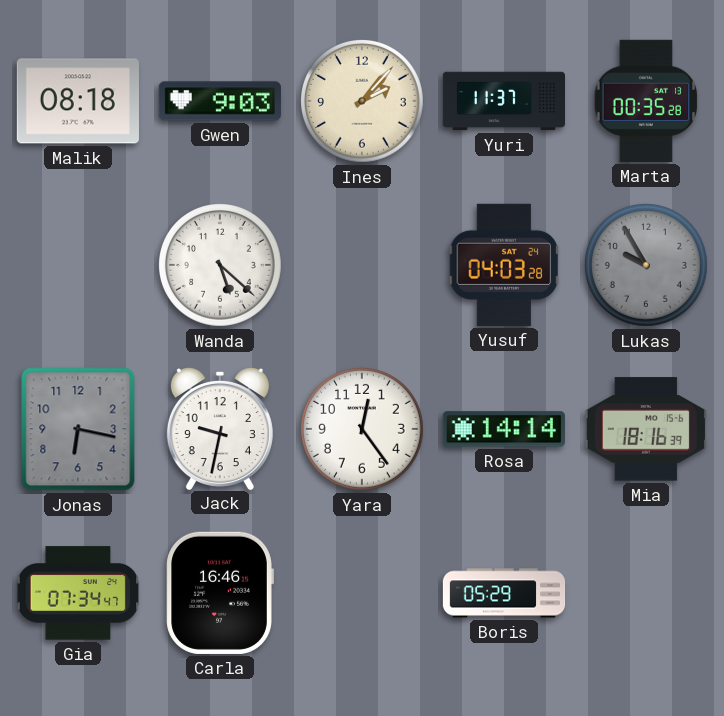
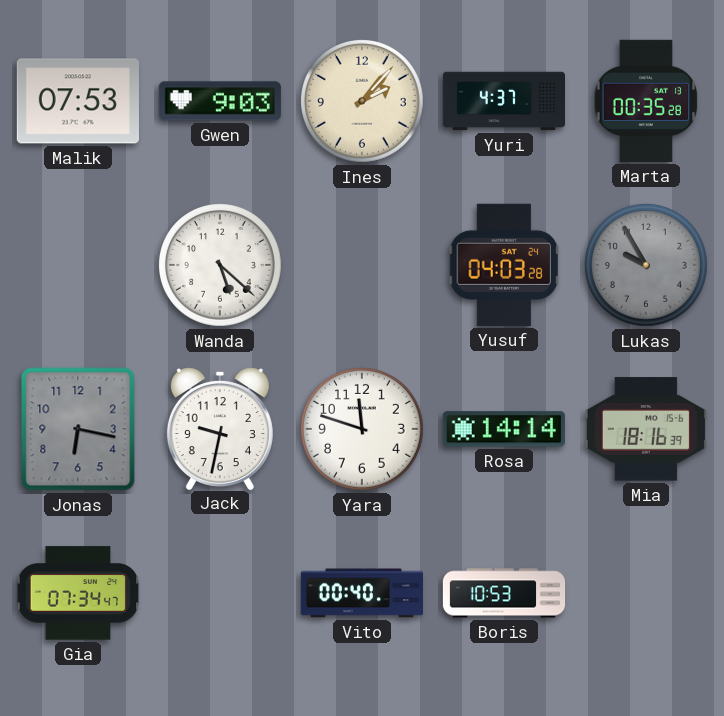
Malik: 08:18 -> 07:53
Yuri: 11:37 -> 4:37
Yara: 12:24 -> 11:48
Carla: 16:46 -> none
Vito: none -> 00:40
Boris: 05:29 -> 10:53
